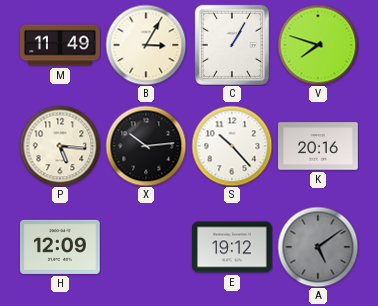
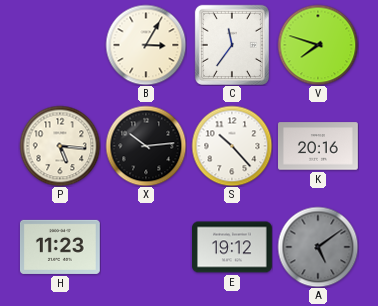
M: 11:49 -> none
C: 1:05 -> 11:36
H: 12:09 -> 11:23
